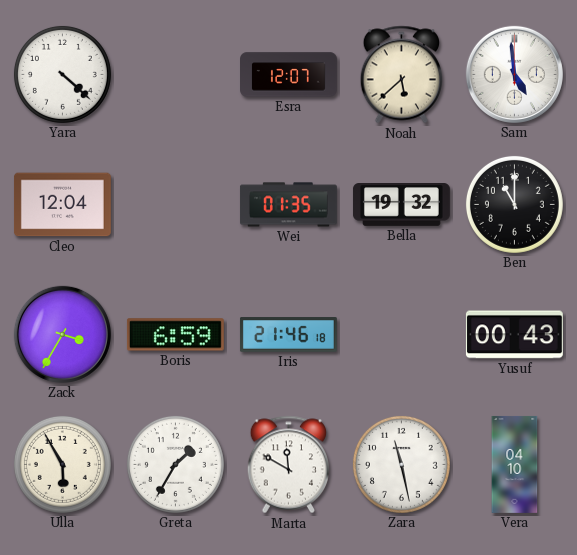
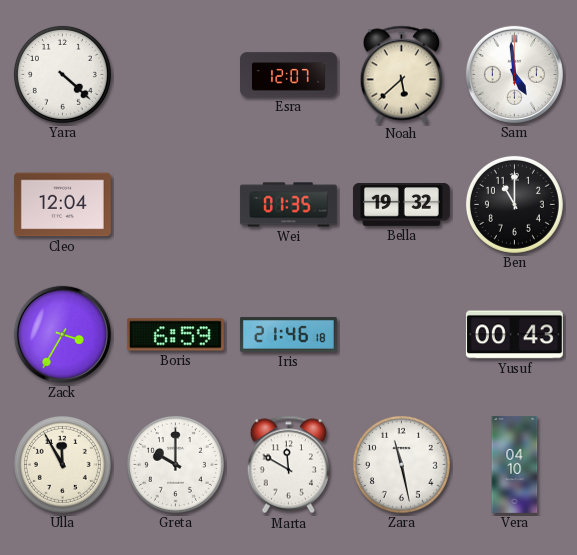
Ulla: 5:55 -> 11:55
Greta: 1:35 -> 10:00
